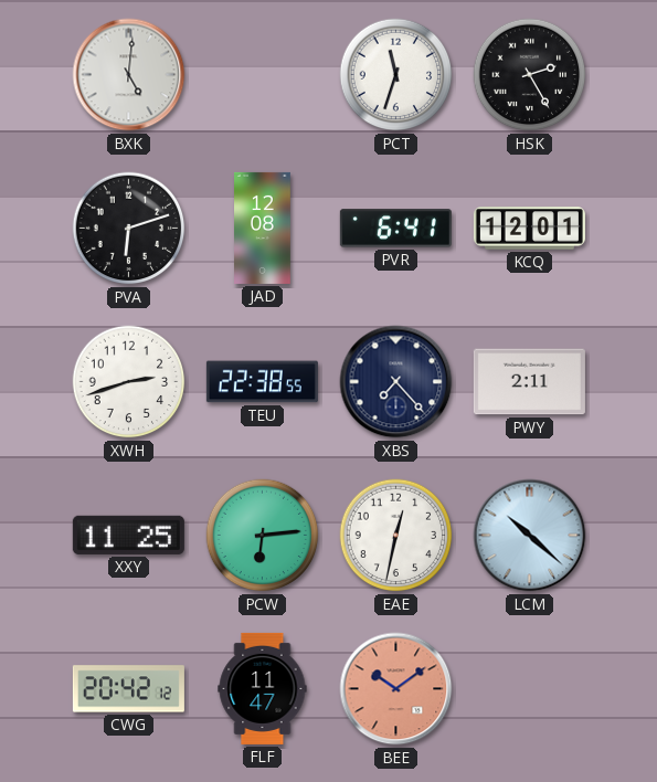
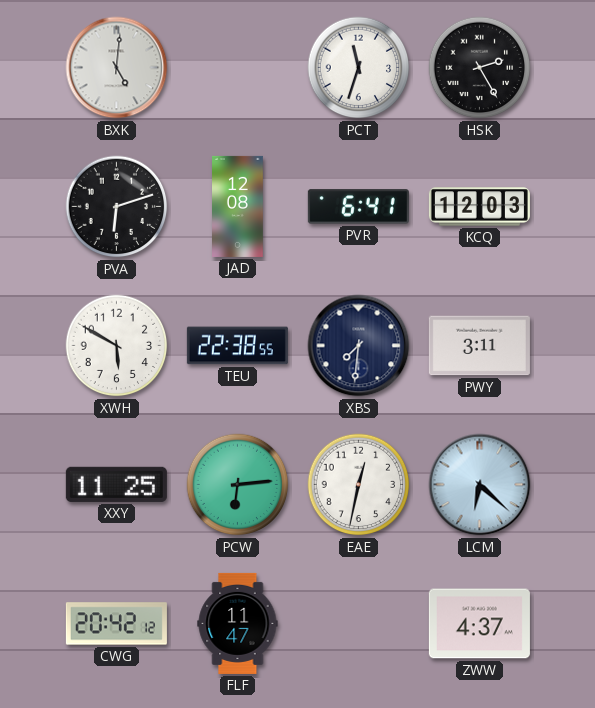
KCQ: 12:01 -> 12:03
XWH: 2:42 -> 5:50
XBS: 7:23 -> 7:31
PWY: 2:11 -> 3:11
LCM: 10:22 -> 6:22
BEE: 10:09 -> none
ZWW: none -> 4:37
